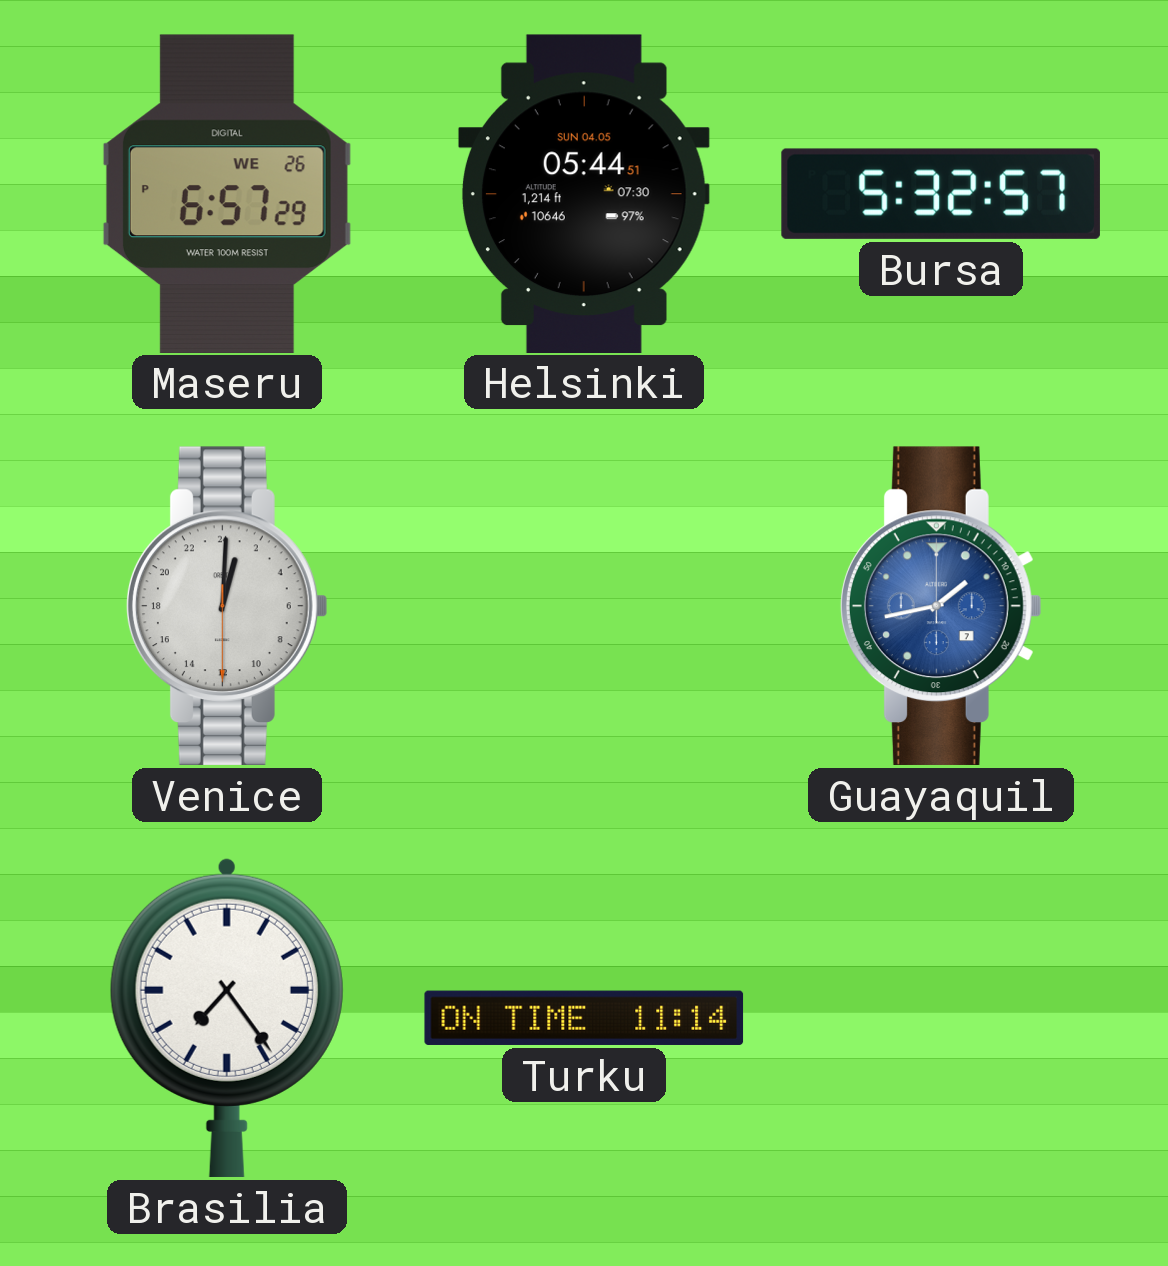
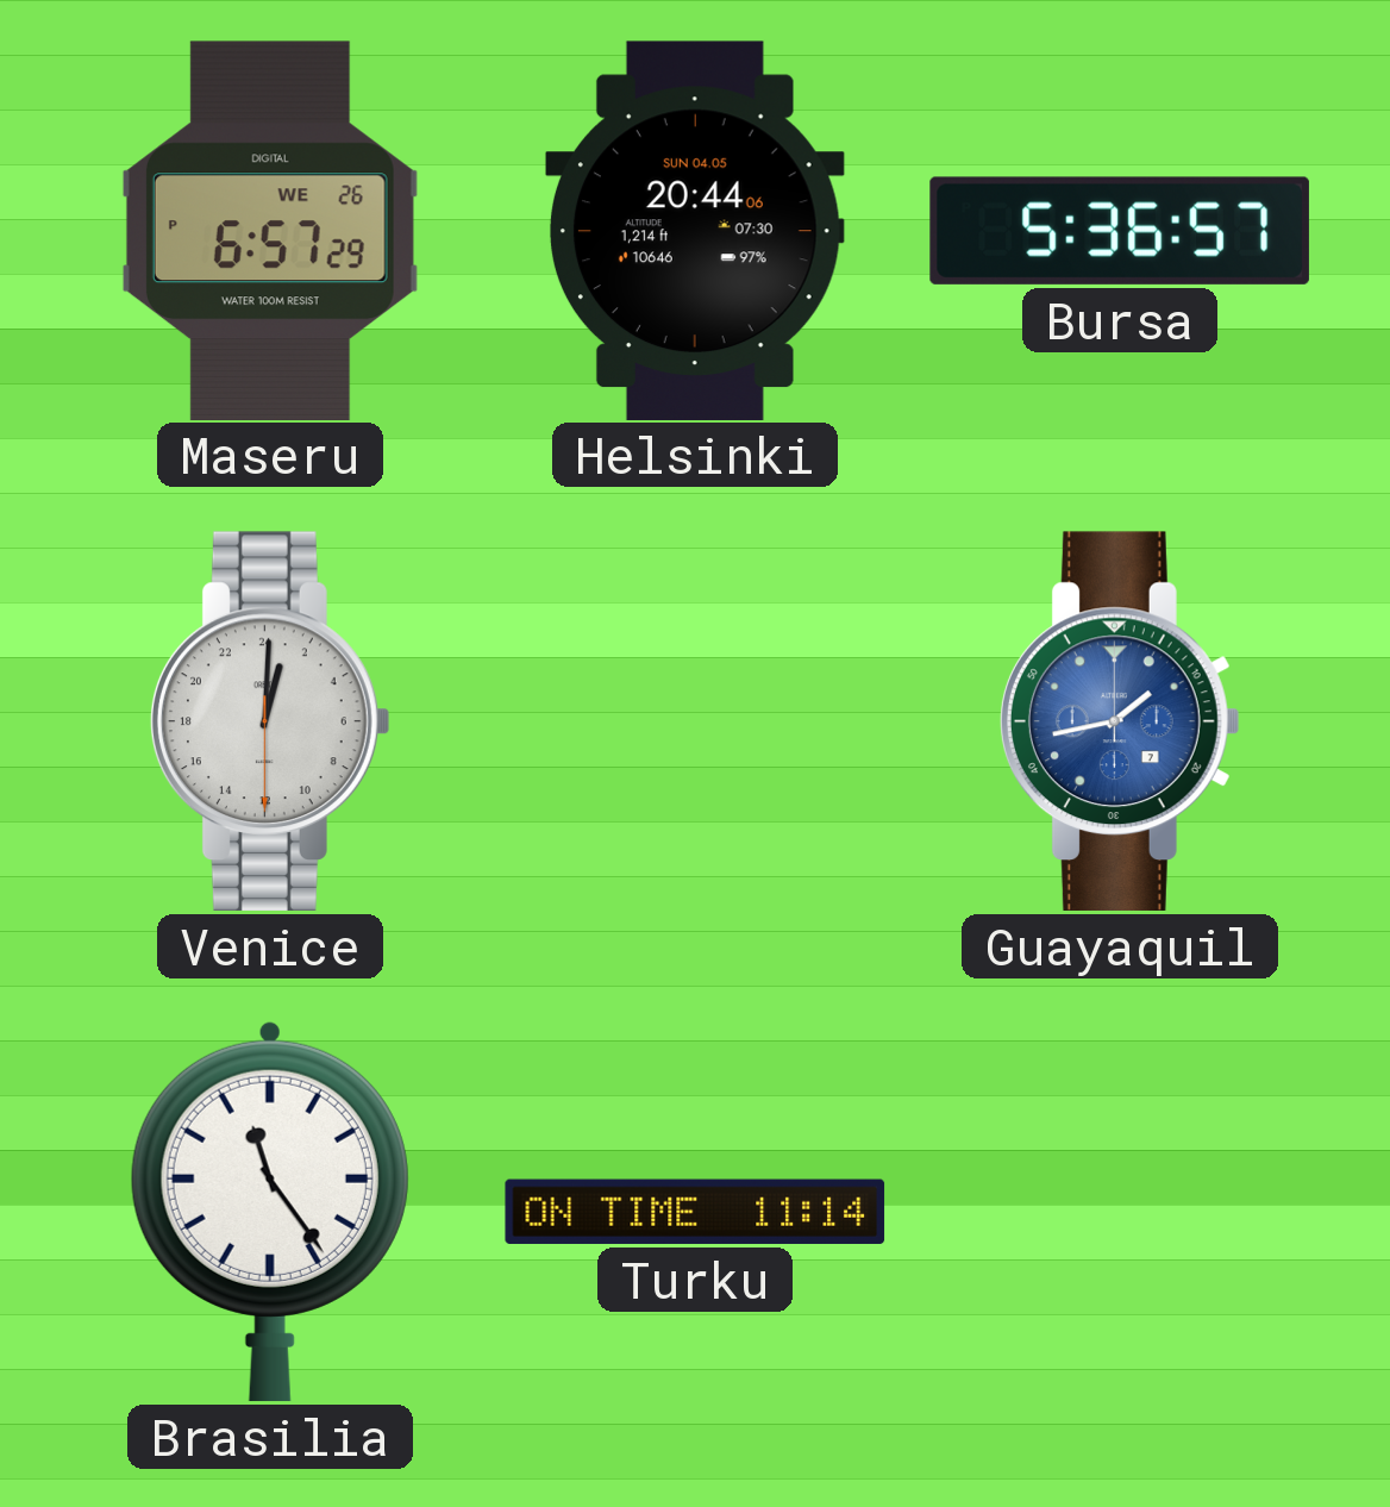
Helsinki: 05:44 -> 20:44
Bursa: 5:32 -> 5:36
Brasilia: 7:24 -> 11:24
